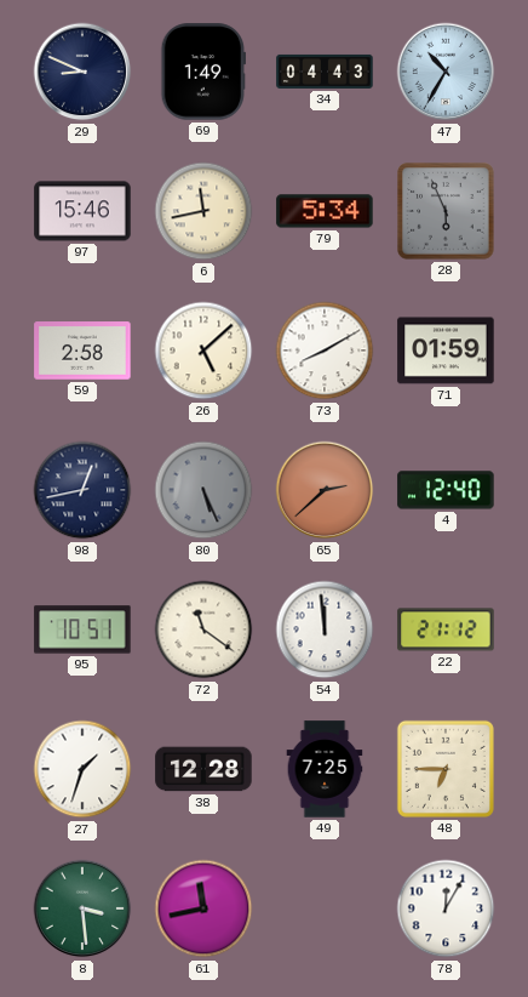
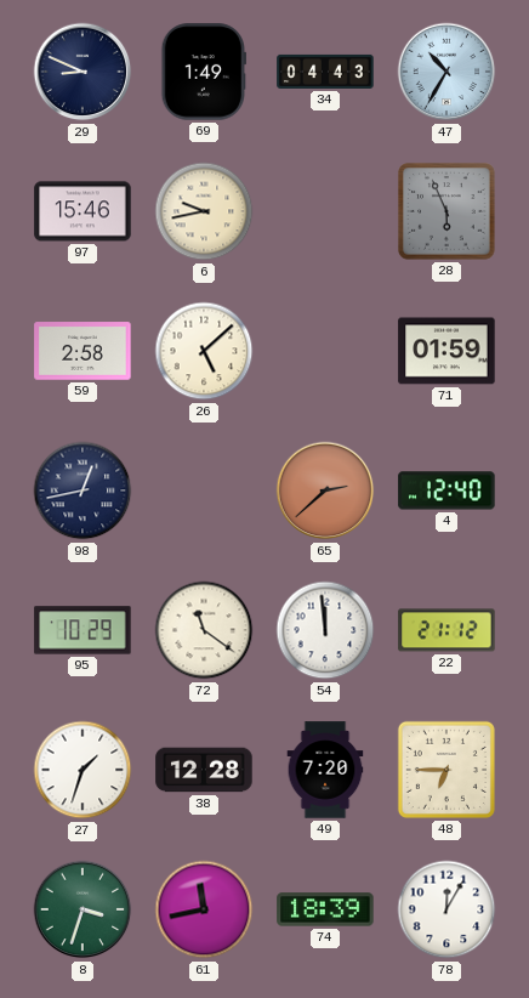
6: 11:43 -> 9:43
79: 5:34 -> none
73: 8:10 -> none
80: 5:26 -> none
95: 10:51 -> 10:29
49: 7:25 -> 7:20
8: 3:29 -> 3:33
74: none -> 18:39
